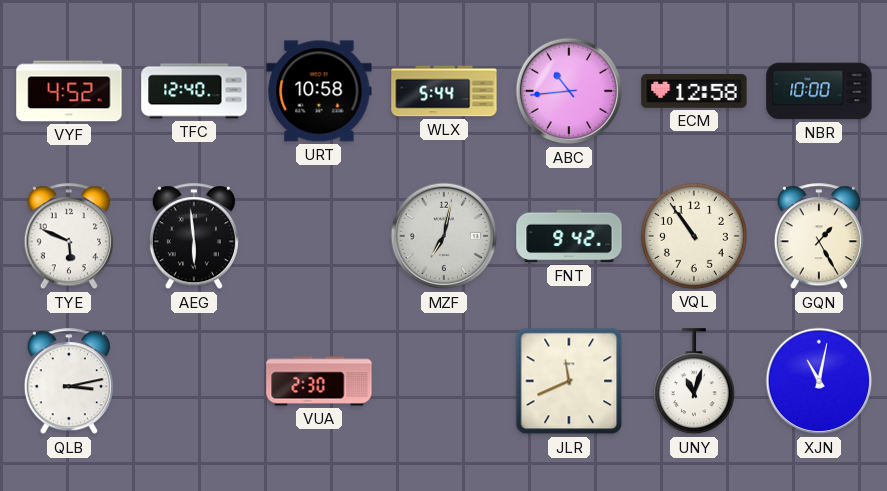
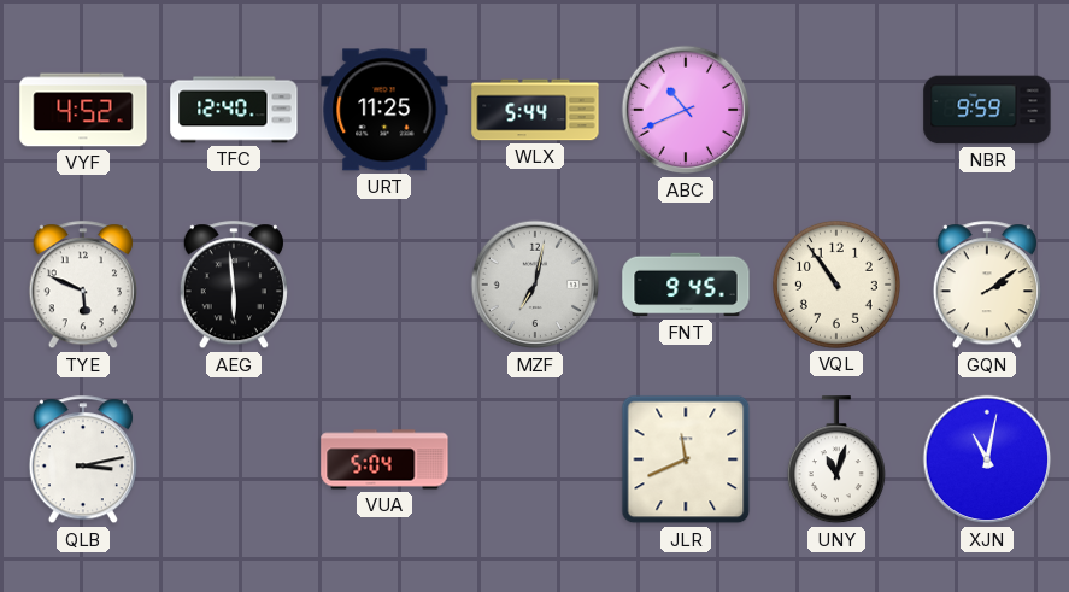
URT: 10:58 -> 11:25
ABC: 10:44 -> 10:41
ECM: 12:58 -> none
NBR: 10:00 -> 9:59
FNT: 9:42 -> 9:45
GQN: 1:25 -> 2:09
VUA: 2:30 -> 5:04
